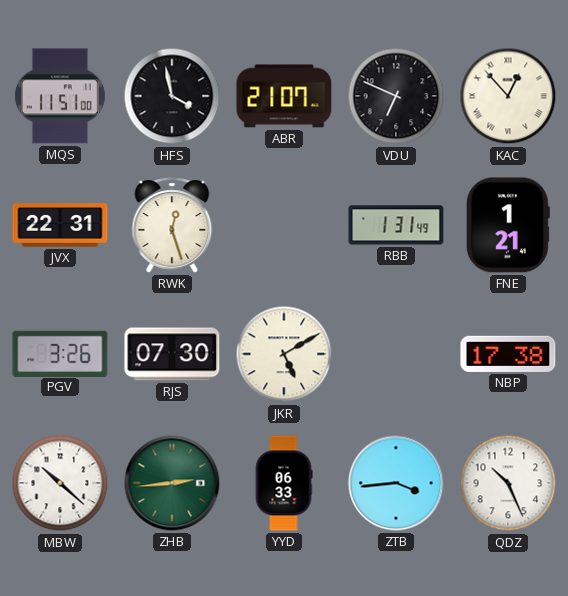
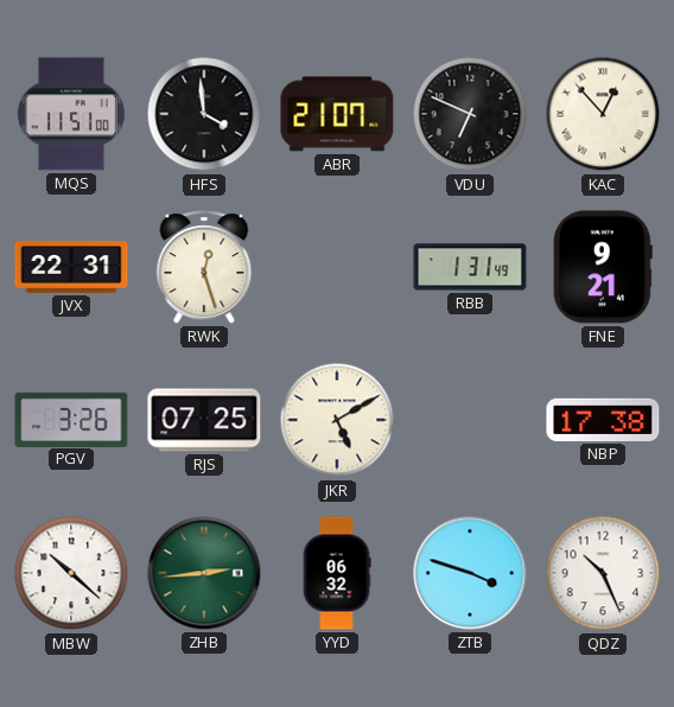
HFS: 3:58 -> 3:59
FNE: 1:21 -> 9:21
RJS: 07:30 -> 07:25
YYD: 06:33 -> 06:32
ZTB: 3:44 -> 3:48
